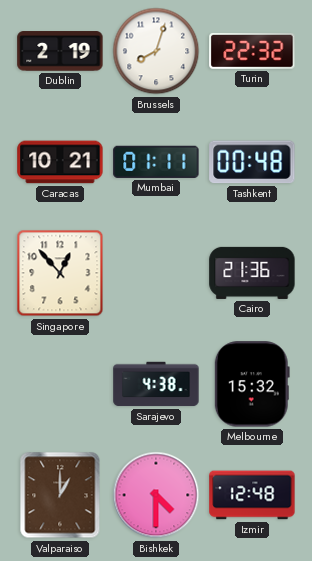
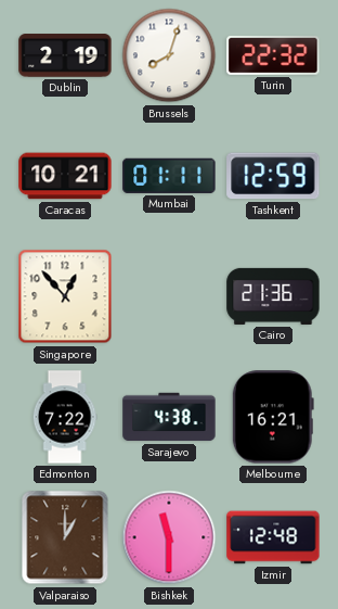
Tashkent: 00:48 -> 12:59
Edmonton: none -> 7:22
Melbourne: 15:32 -> 16:21
Bishkek: 4:30 -> 11:30
